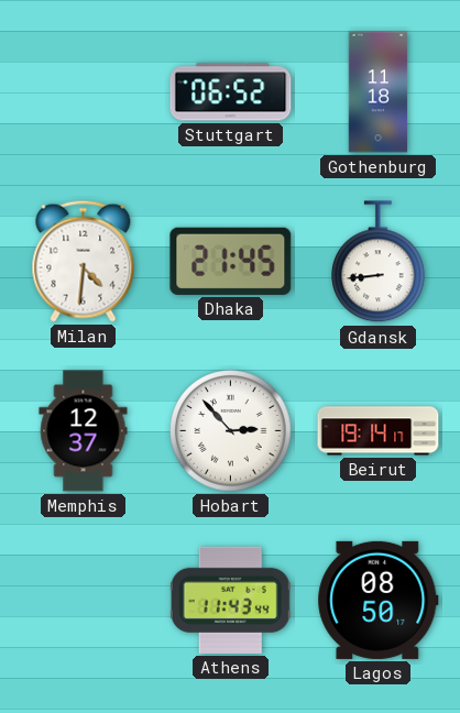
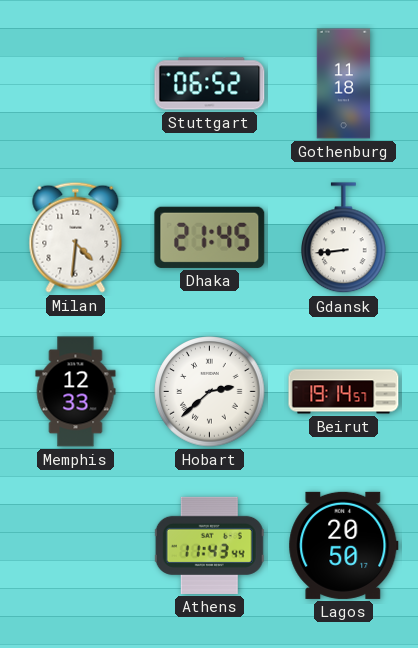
Memphis: 12:37 -> 12:33
Hobart: 2:53 -> 2:38
Beirut: 19:14:17 -> 19:14:57
Lagos: 08:50 -> 20:50
